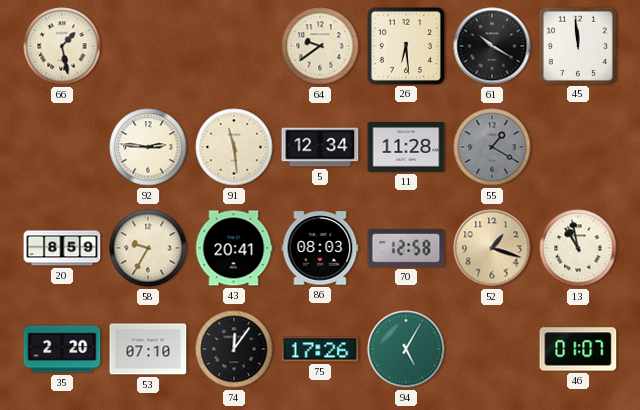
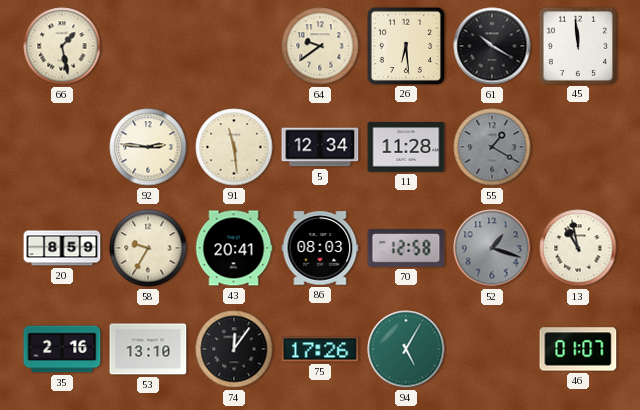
52 dial: champagne -> grey
35: 2:20 -> 2:16
53: 07:10 -> 13:10
